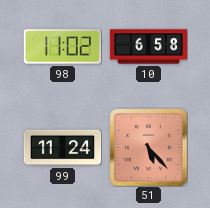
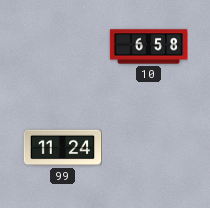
98: 11:02 -> none
51: 5:23 -> none
